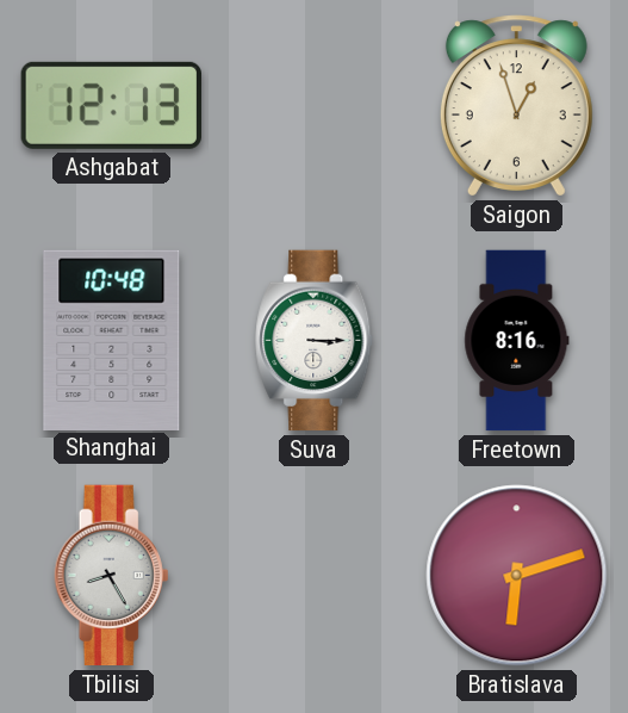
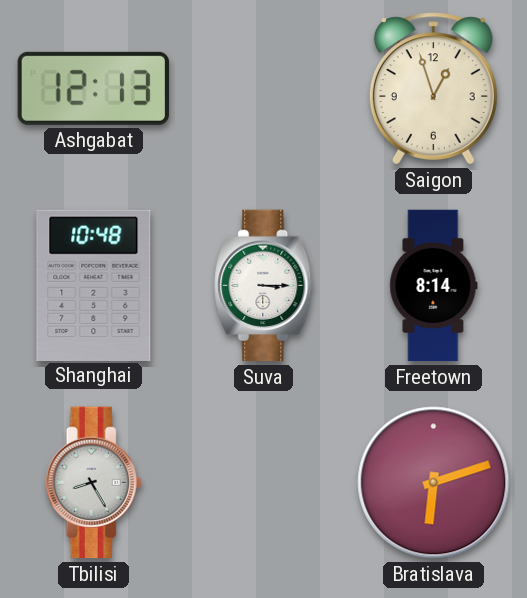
Freetown: 8:16 -> 8:14
